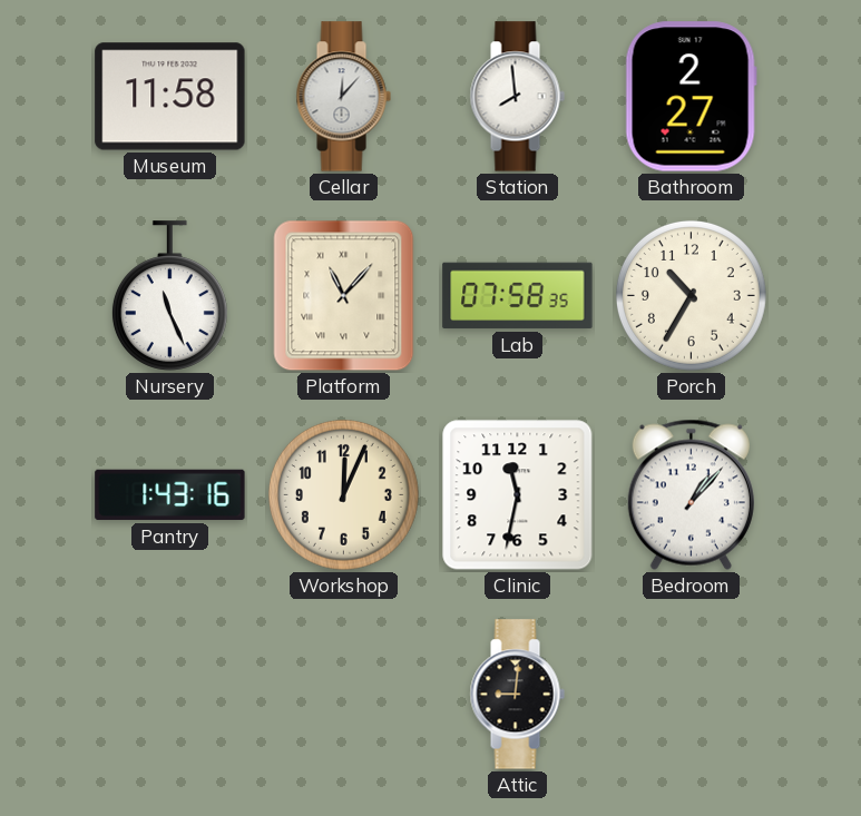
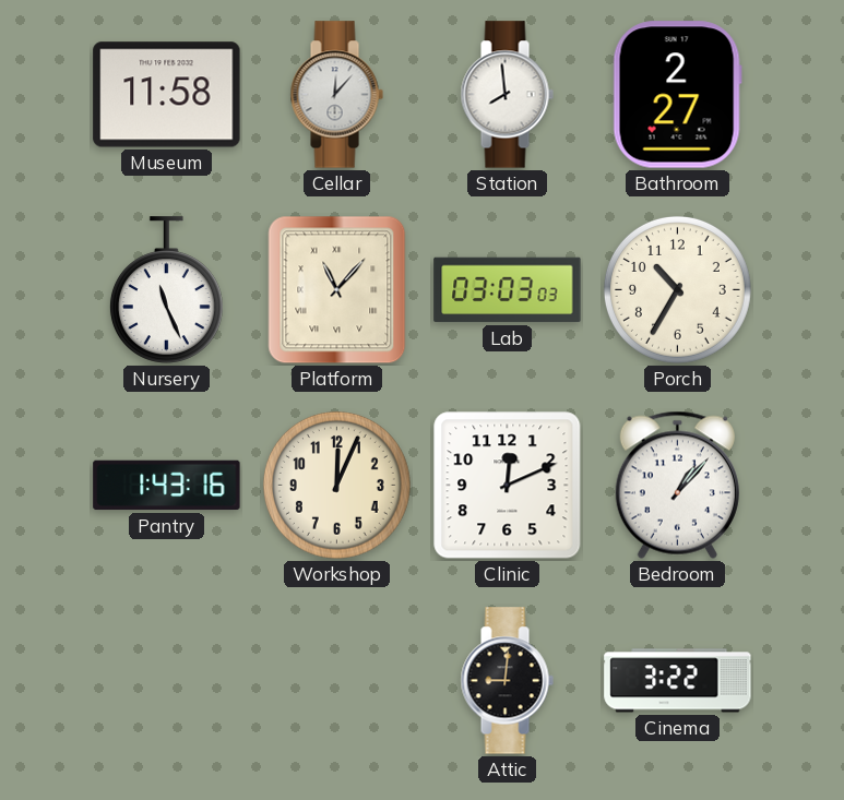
Lab: 07:58 -> 03:03
Clinic: 11:32 -> 12:11
Cinema: none -> 3:22
